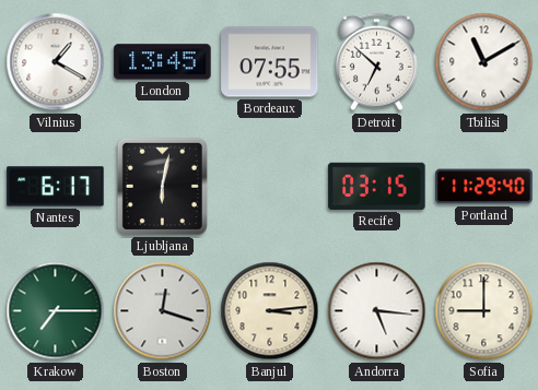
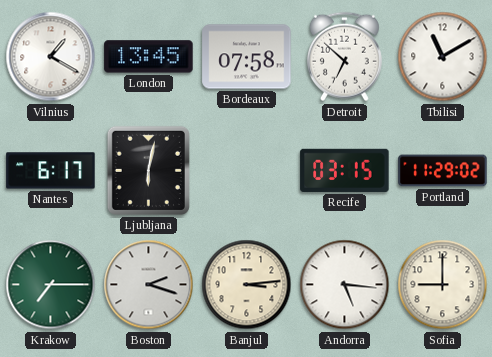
Bordeaux: 07:55 -> 07:58
Portland: 11:29:40 -> 11:29:02
Boston: 12:18 -> 2:18
